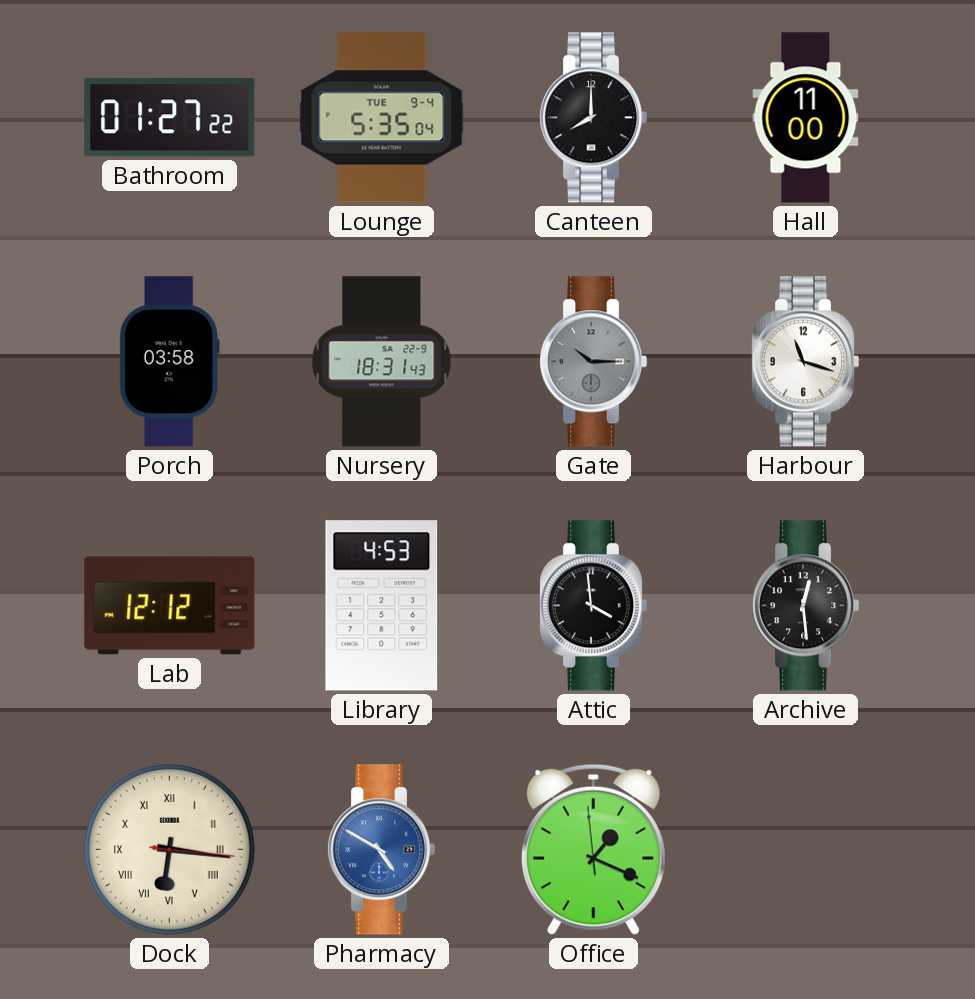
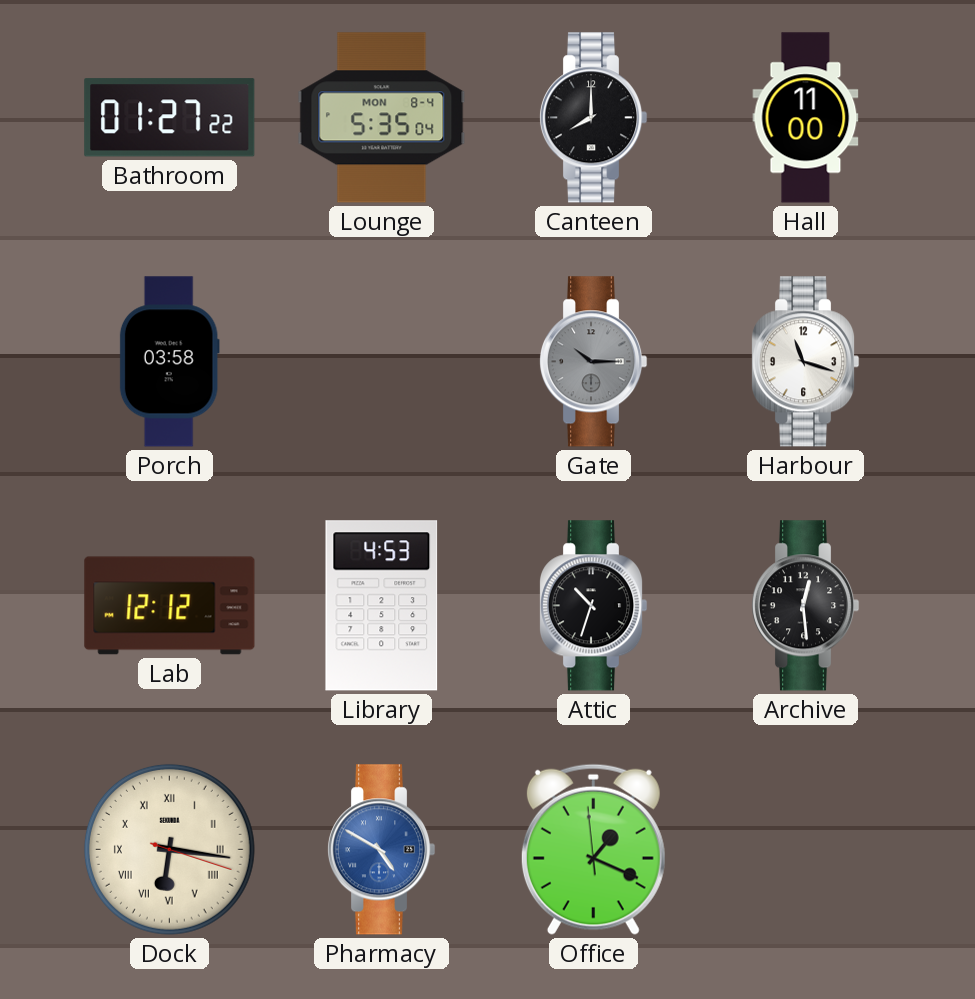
Lounge date: TUE 9-4 -> MON 8-4
Nursery: 18:31 -> none
Attic: 3:59 -> 10:33
Dock: 6:16:16 -> 6:16:18
